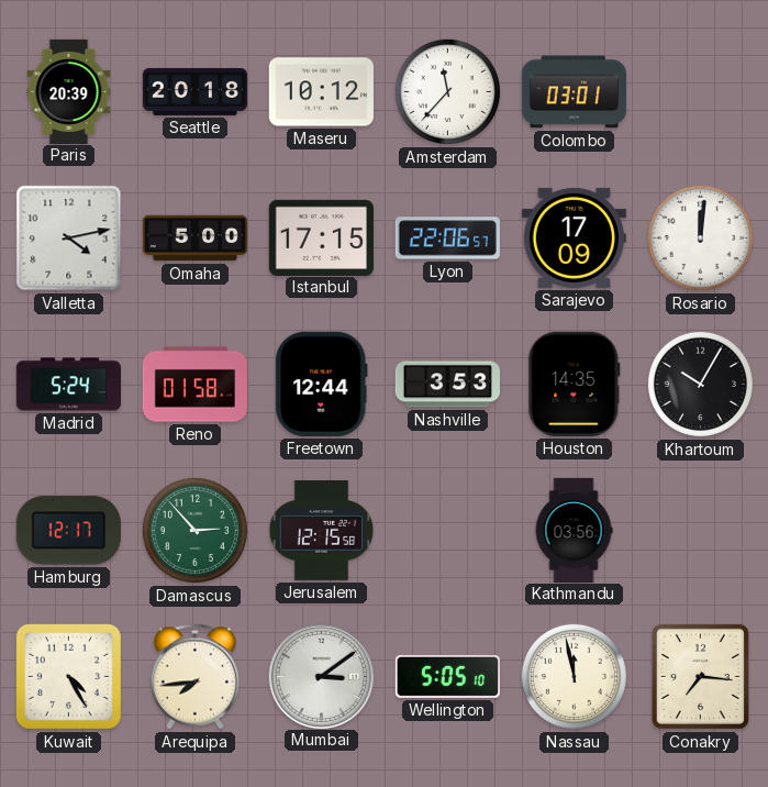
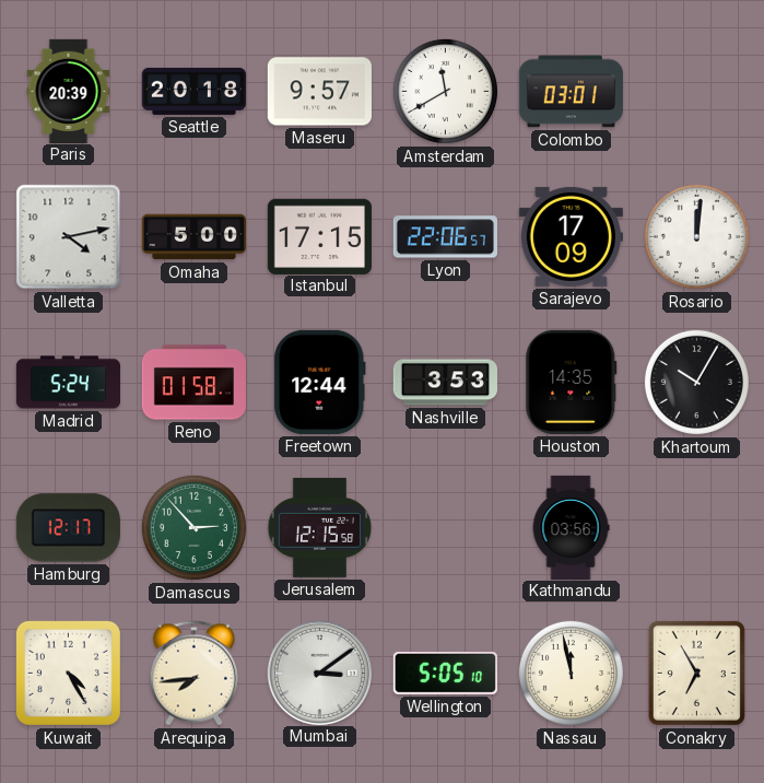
Maseru: 10:12 -> 9:57
Amsterdam: 11:37 -> 11:40
Conakry: 7:16 -> 6:55
